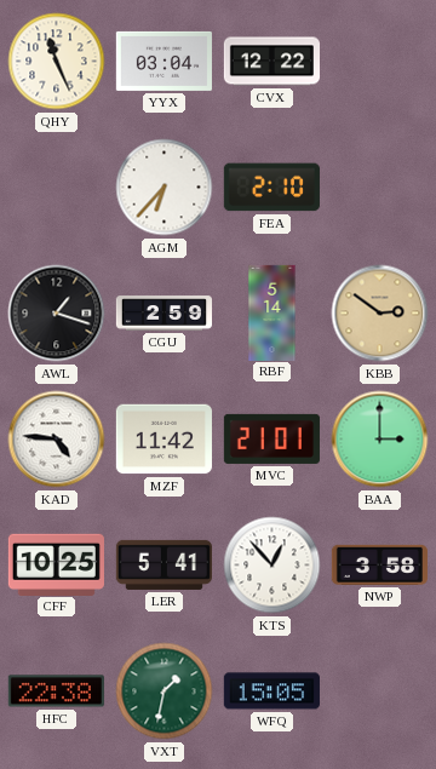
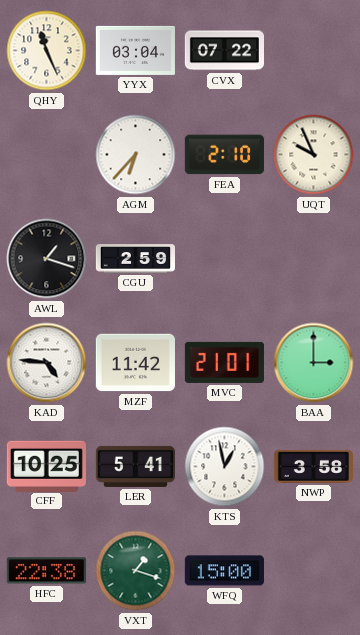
CVX: 12:22 -> 07:22
UQT: none -> 9:56
RBF: 5:14 -> none
KBB: 2:51 -> none
KTS: 12:53 -> 12:58
VXT: 1:32 -> 1:18
WFQ: 15:05 -> 15:00
